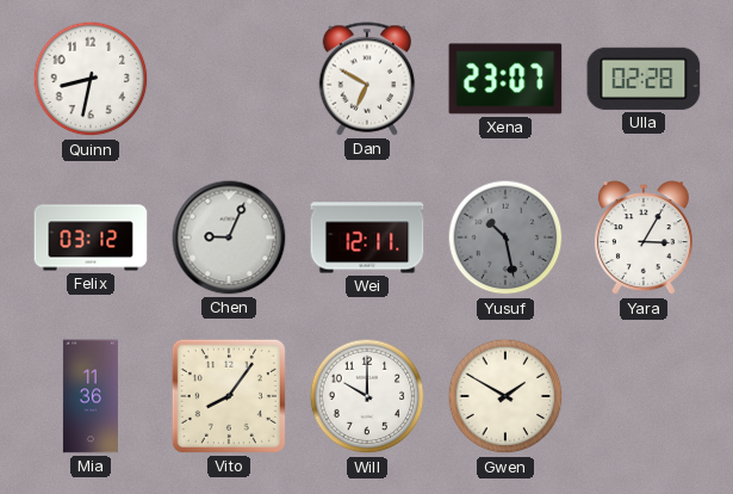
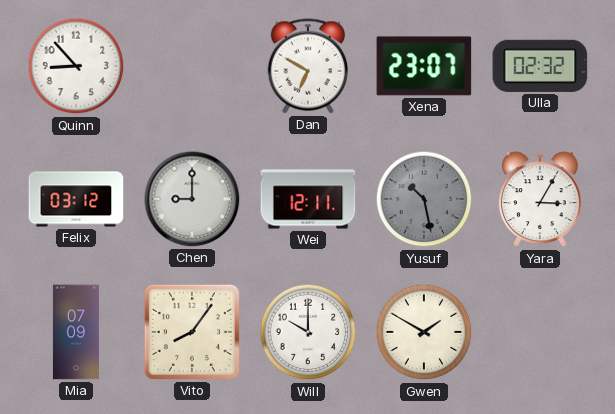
Quinn: 8:32 -> 8:53
Ulla: 02:28 -> 02:32
Chen: 9:04 -> 9:00
Mia: 11:36 -> 07:09
